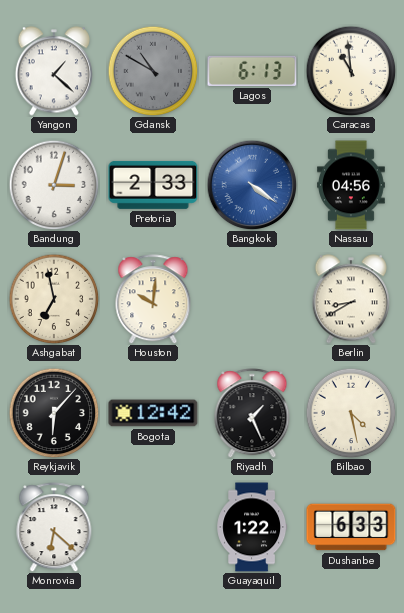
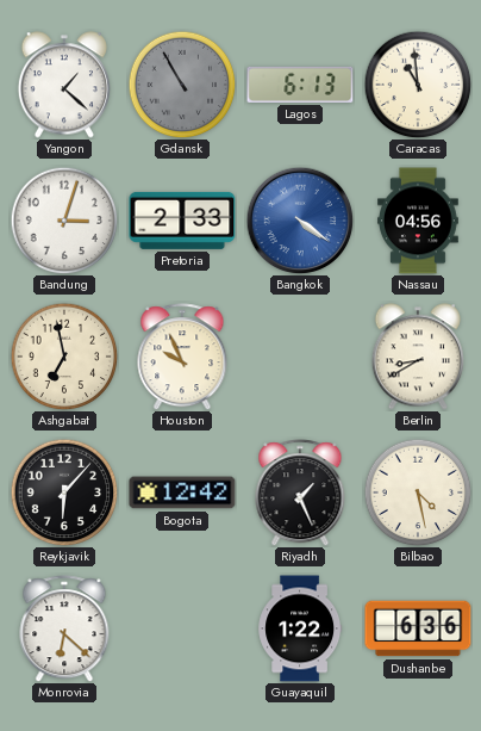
Gdansk: 10:50 -> 10:55
Houston: 10:01 -> 9:56
Dushanbe: 6:33 -> 6:36
